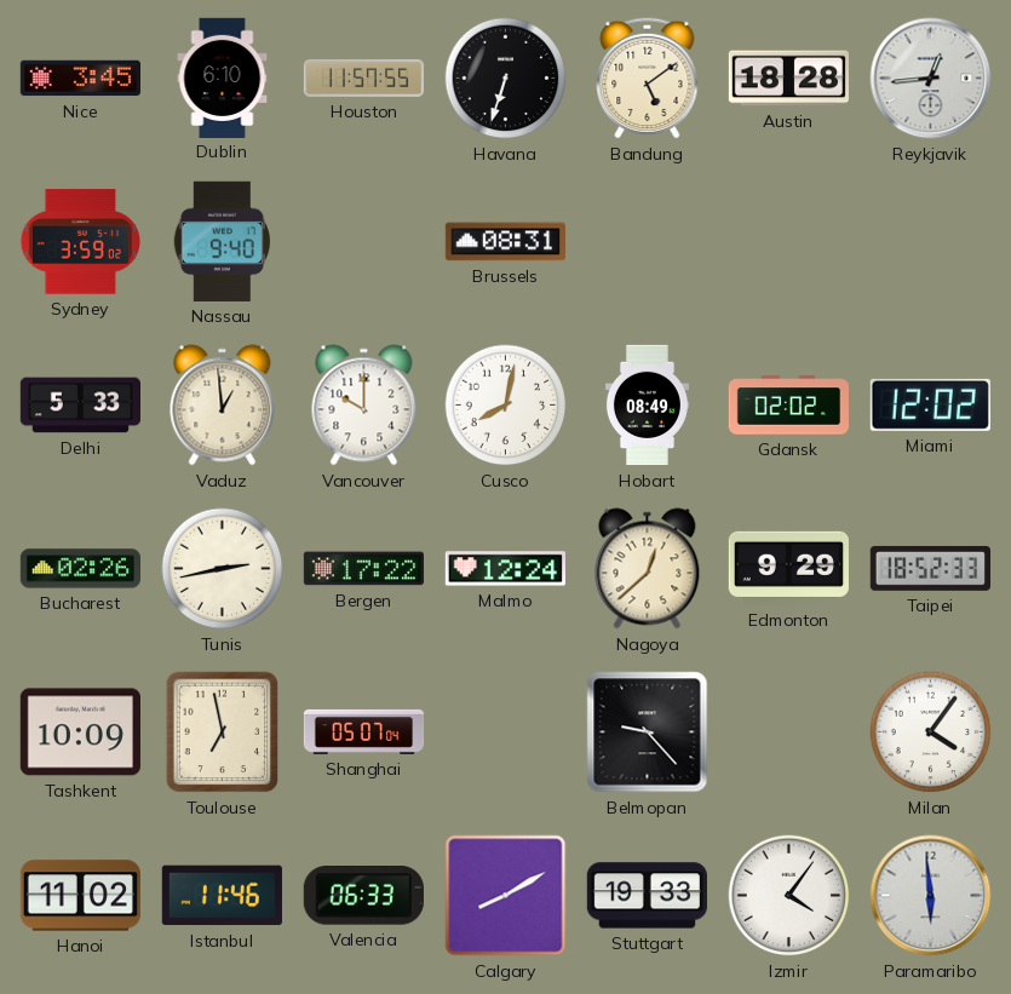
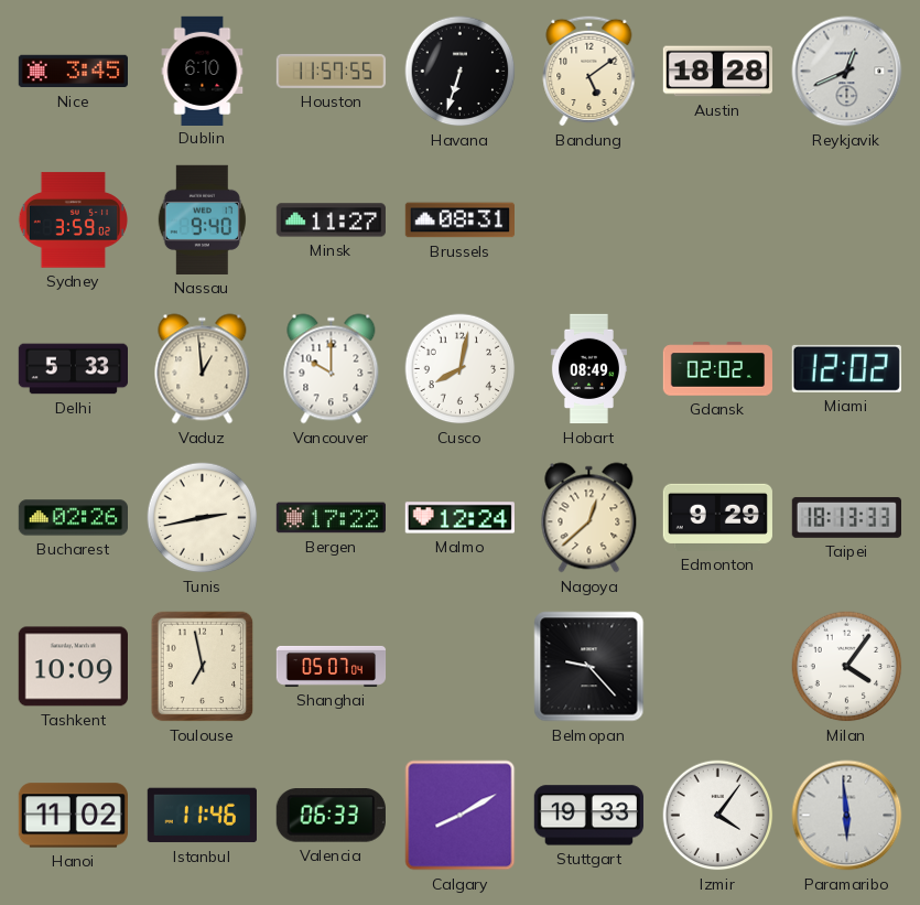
Reykjavik: 12:44 -> 12:41
Minsk: none -> 11:27
Taipei: 18:52 -> 18:13
